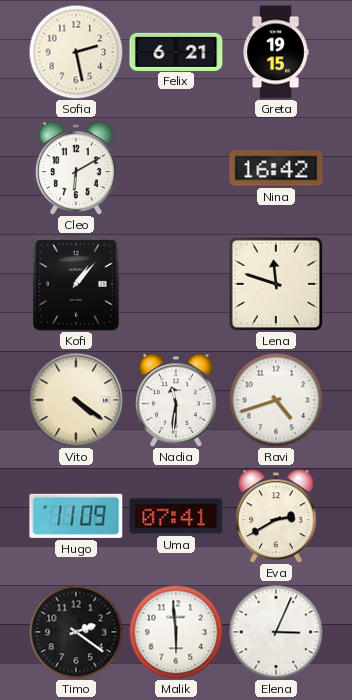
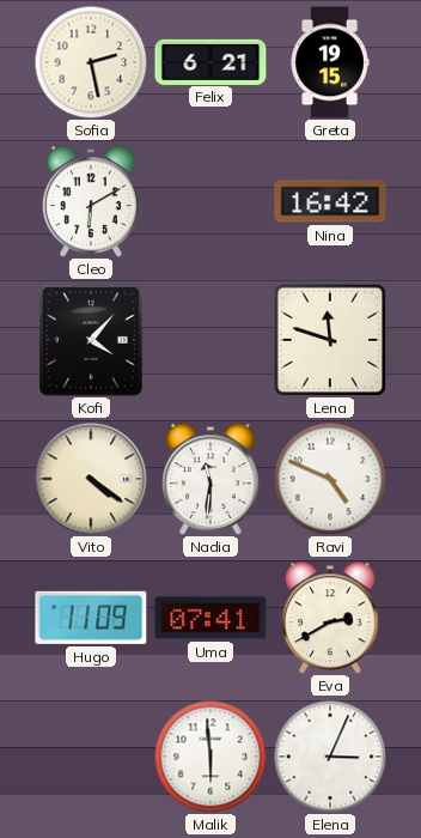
Kofi: 1:07 -> 4:07
Ravi: 4:42 -> 4:49
Timo: 2:21 -> none
